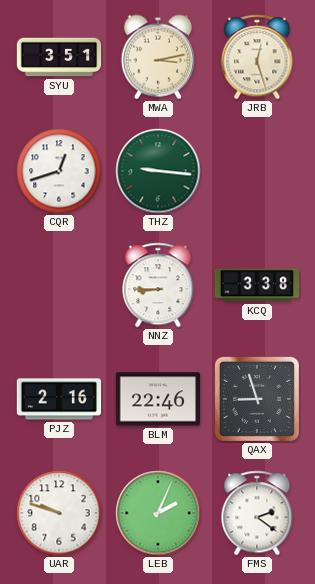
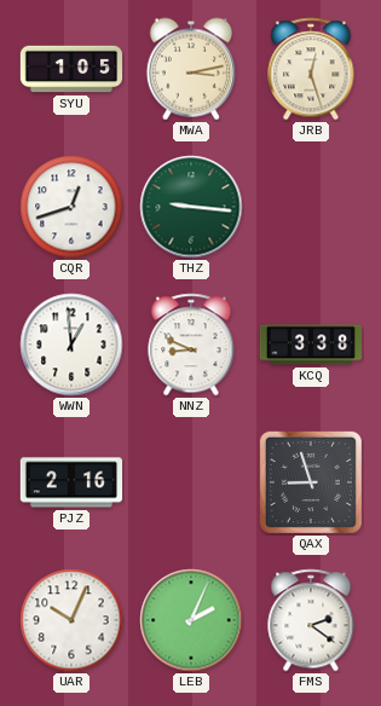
SYU: 3:51 -> 1:05
WWN: none -> 12:59
NNZ: 8:45 -> 8:49
BLM: 22:46 -> none
UAR: 9:48 -> 10:04
